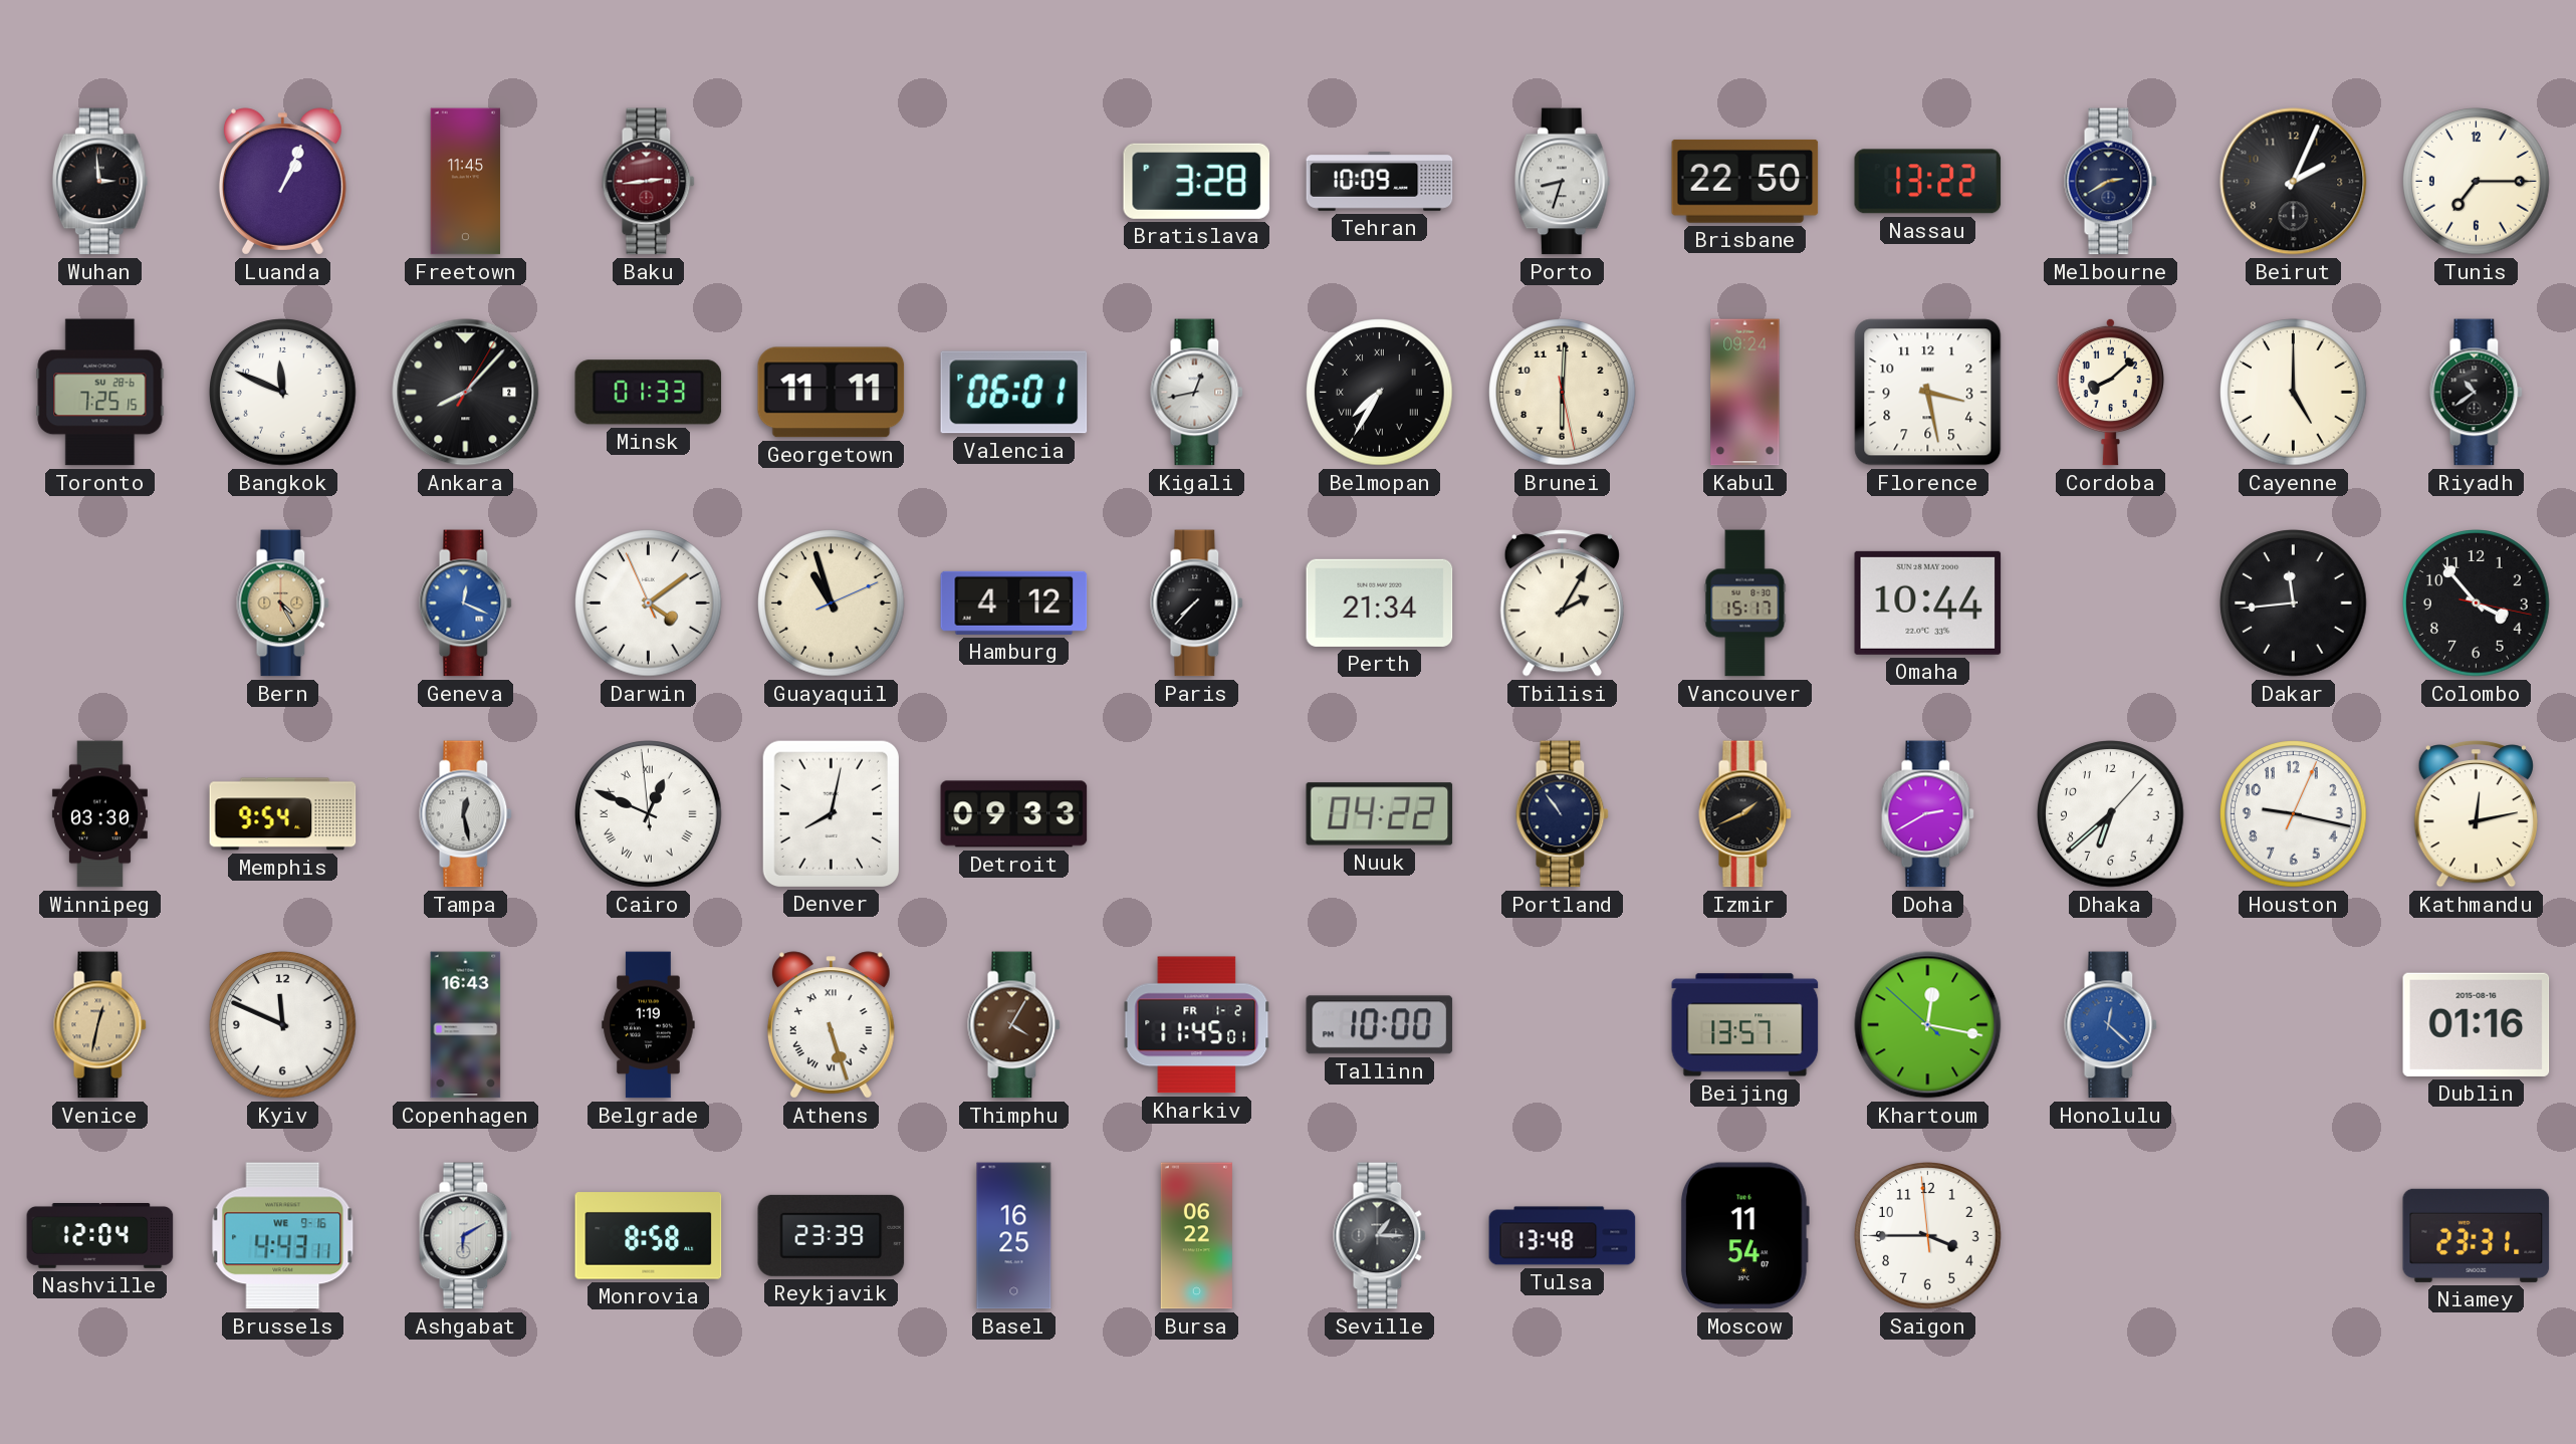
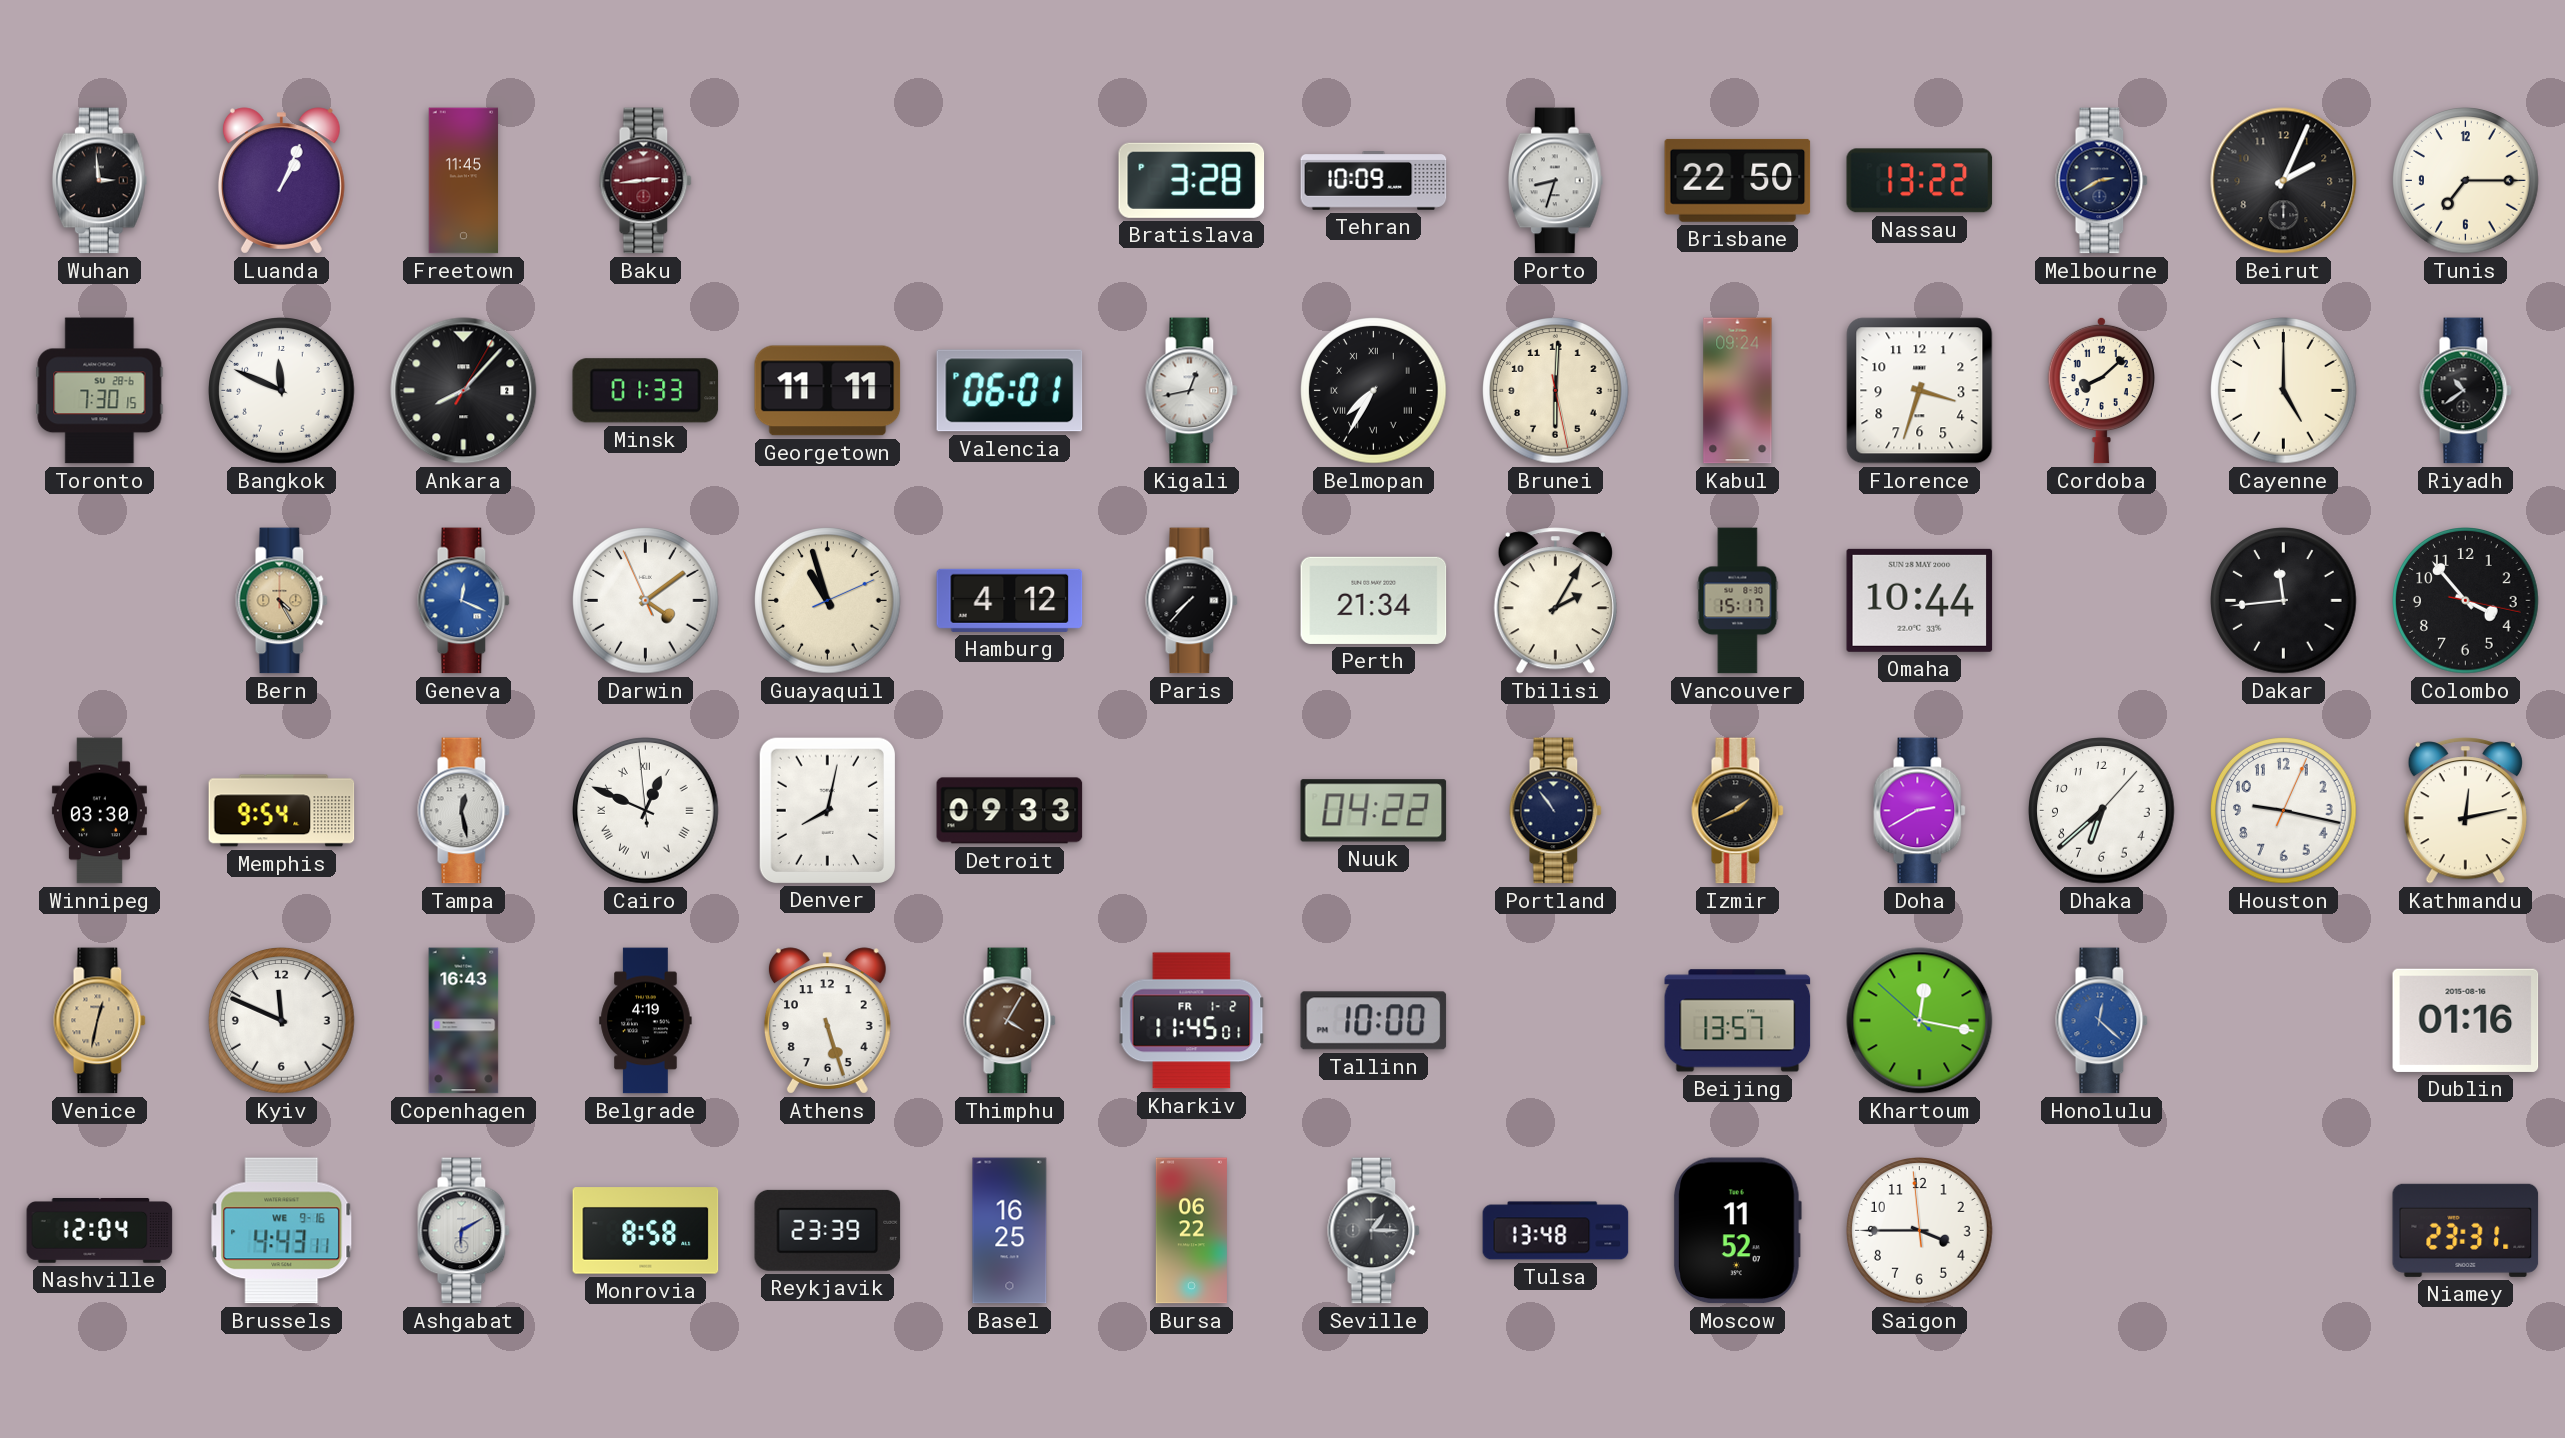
Toronto: 7:25 -> 7:30
Florence: 3:28 -> 3:33
Belgrade: 1:19 -> 4:19
Athens numerals: Roman -> Arabic
Moscow: 11:54 -> 11:52
